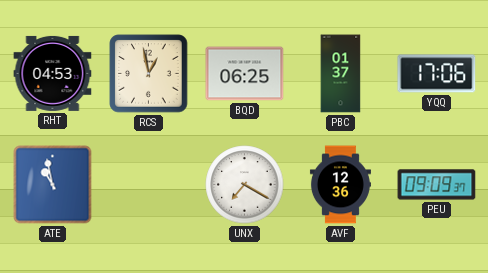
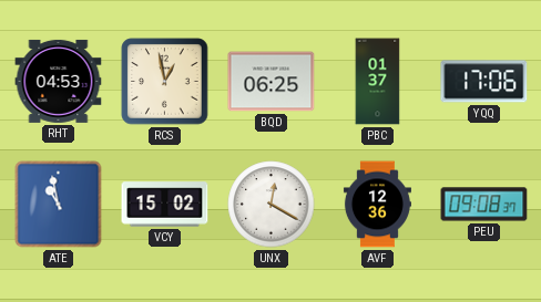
VCY: none -> 15:02
UNX: 7:20 -> 12:20
PEU: 09:09 -> 09:08
